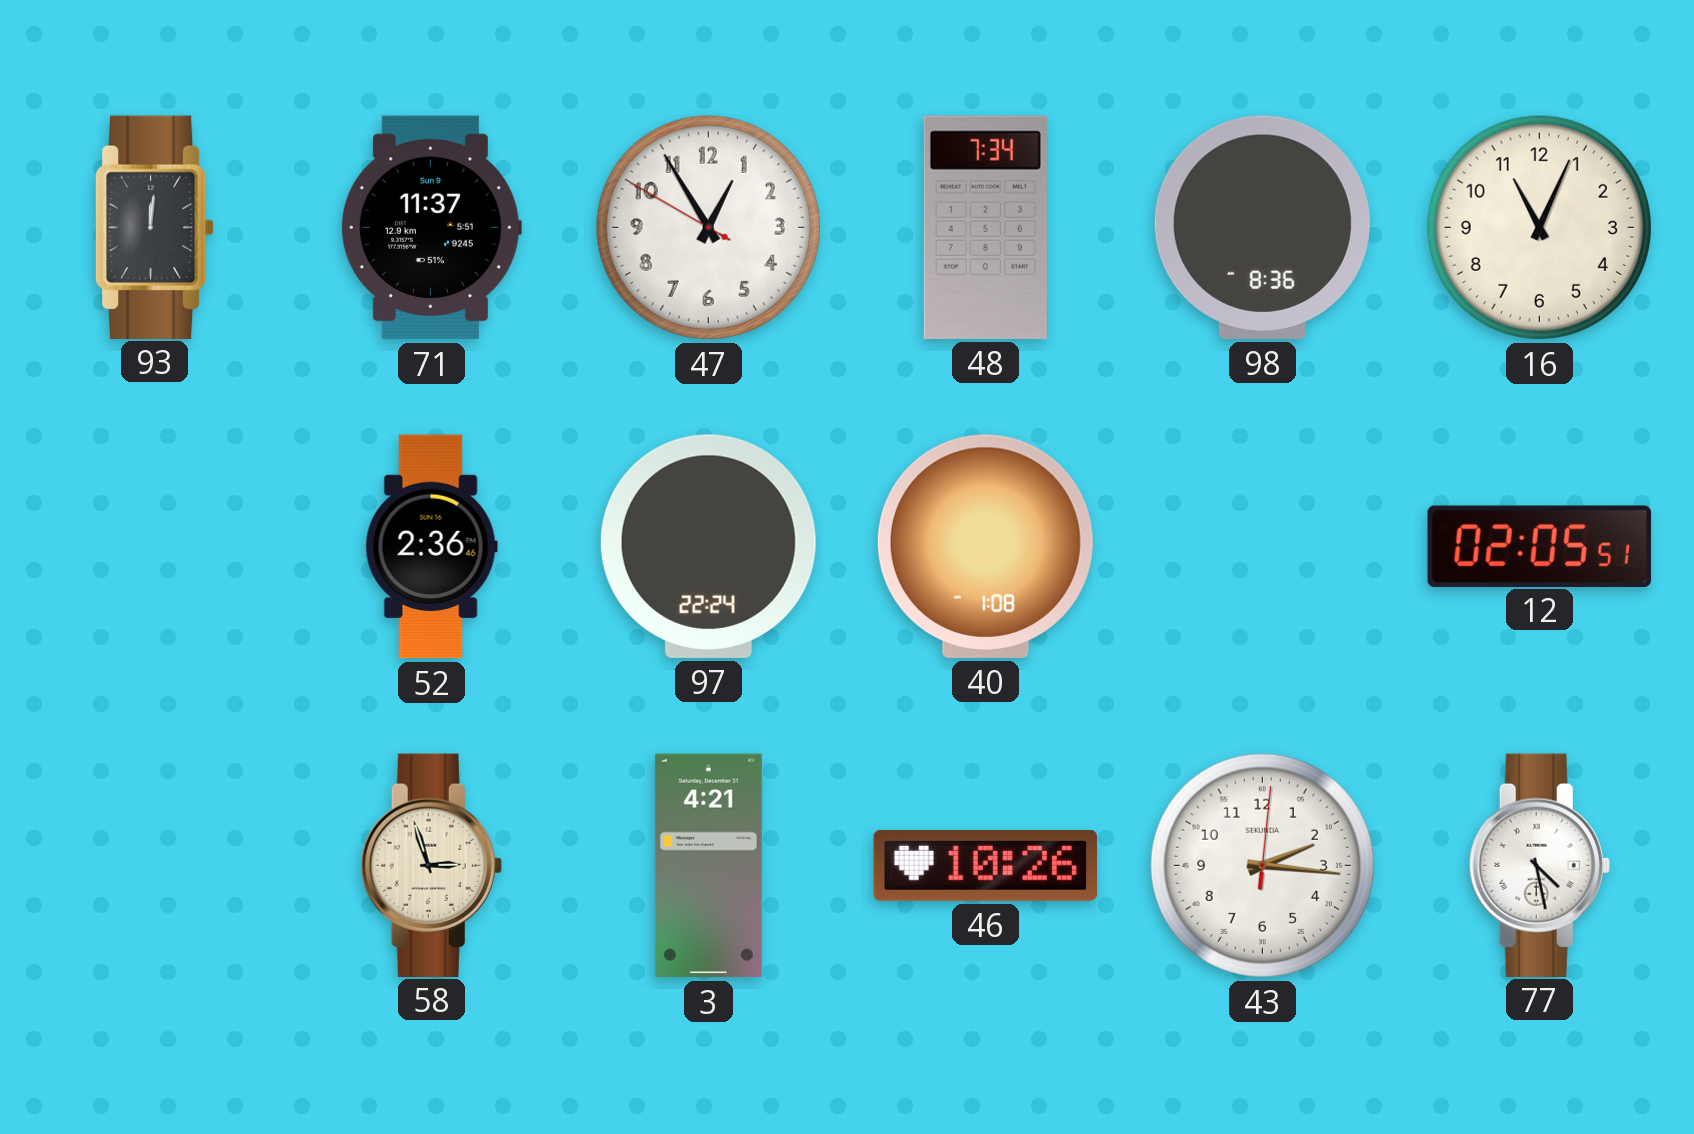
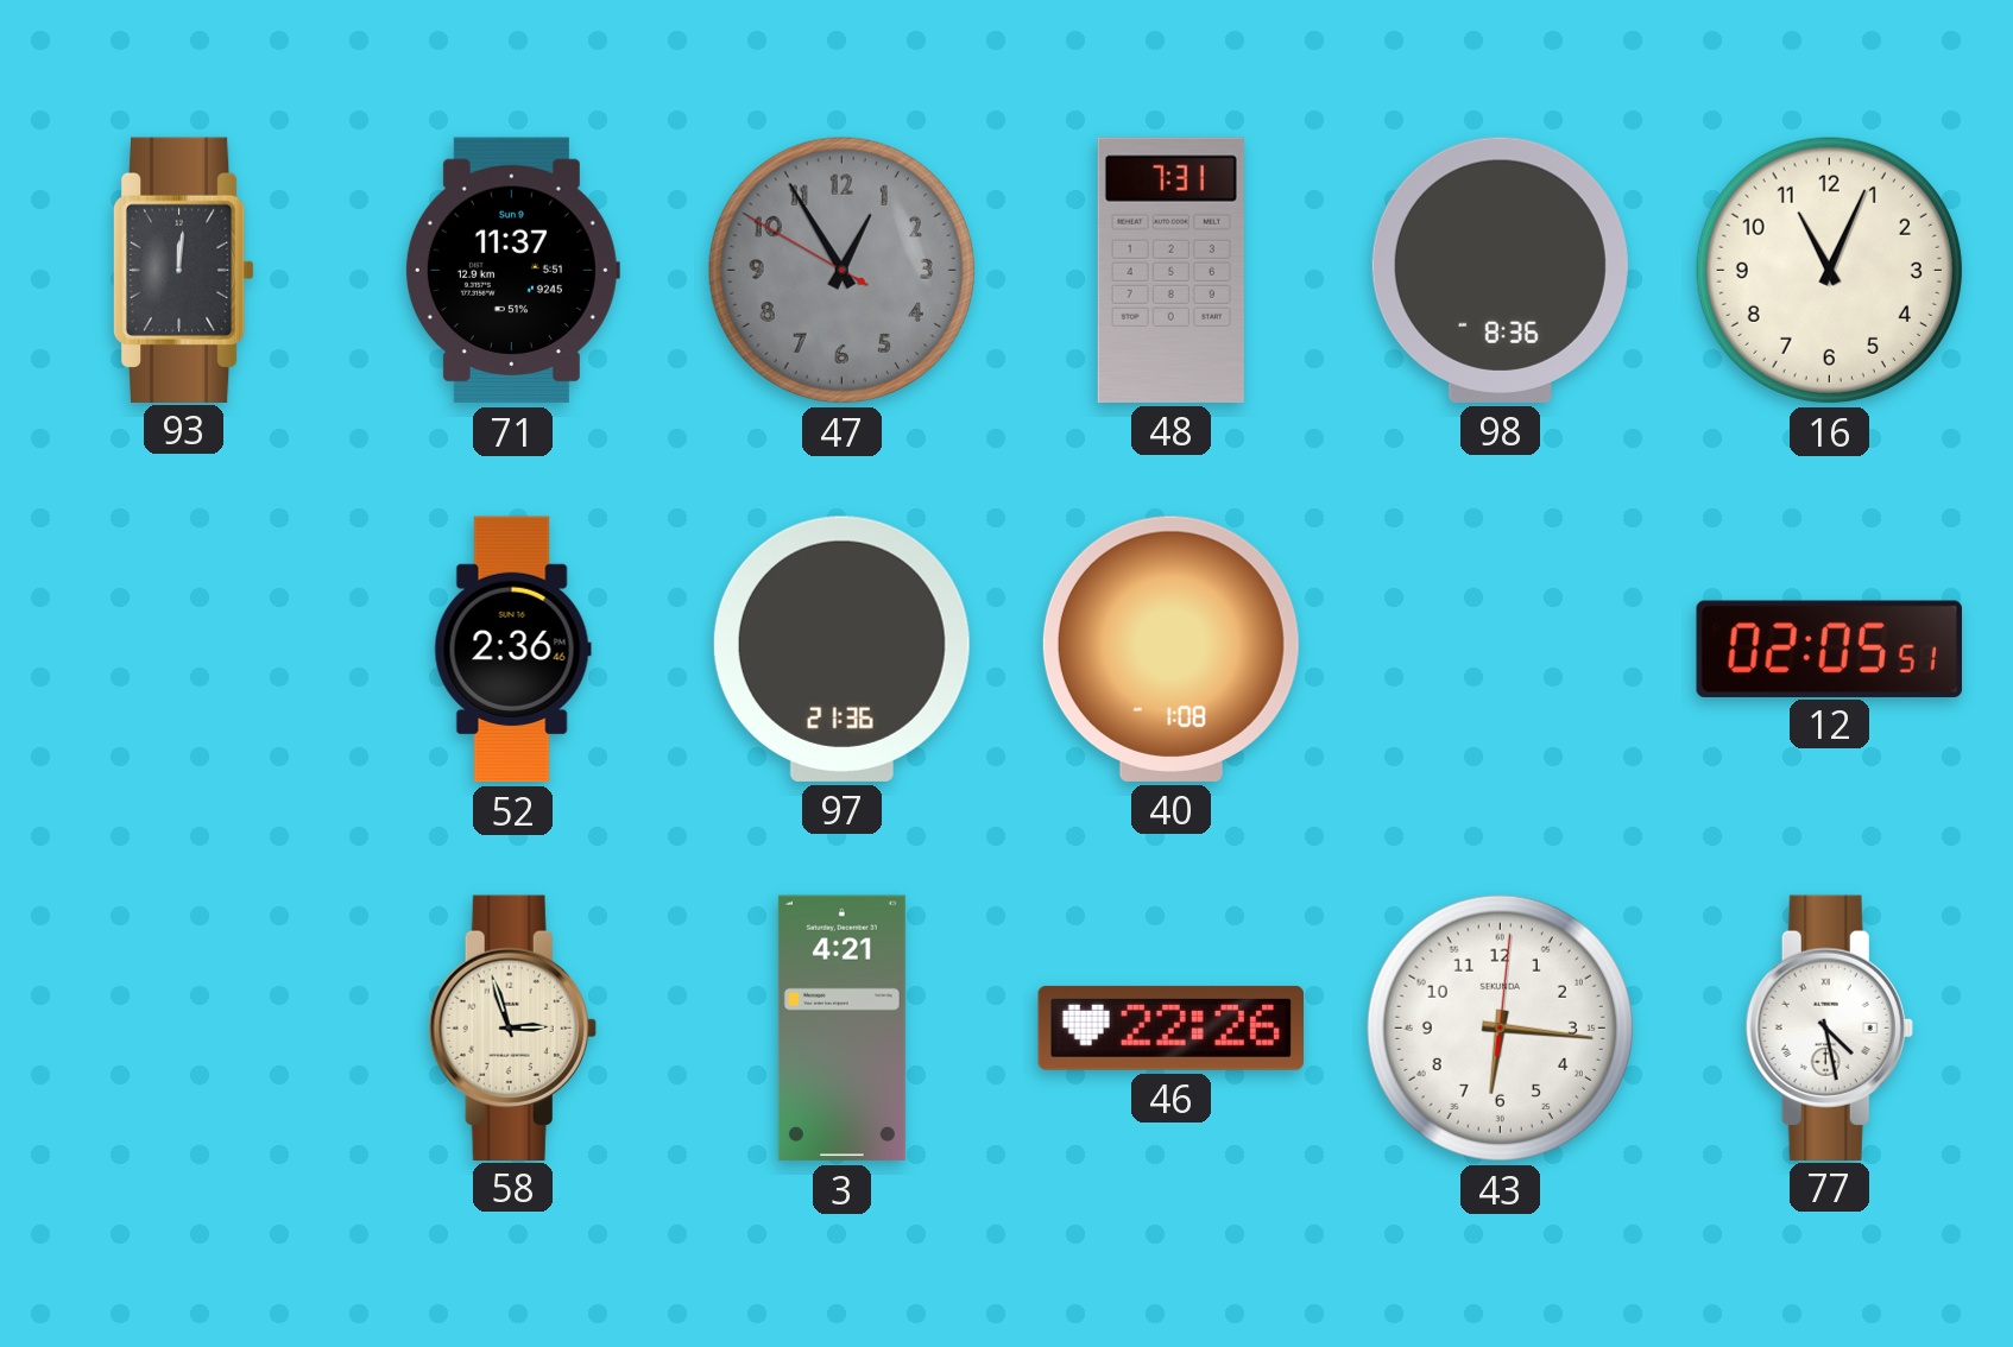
47 dial: white -> grey
48: 7:34 -> 7:31
97: 22:24 -> 21:36
46: 10:26 -> 22:26
43: 2:16 -> 6:16
